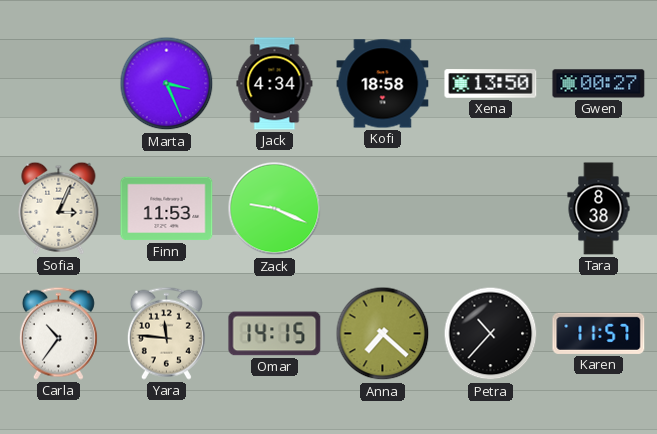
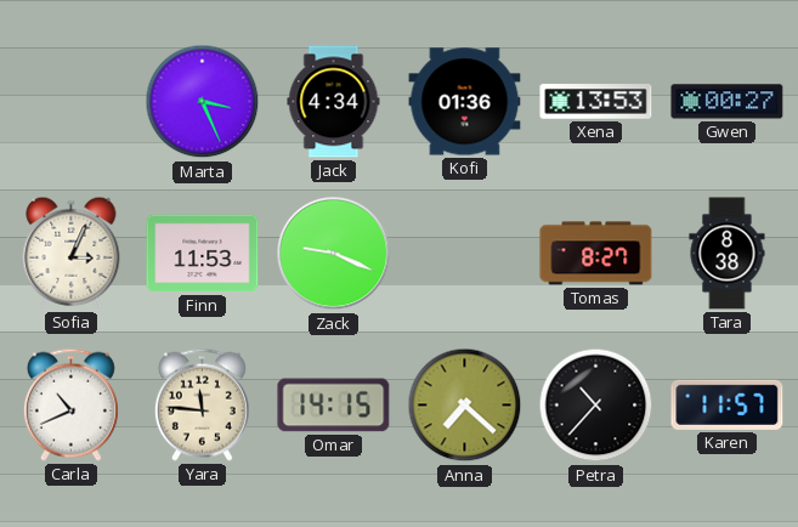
Kofi: 18:58 -> 01:36
Xena: 13:50 -> 13:53
Tomas: none -> 8:27
Carla: 10:36 -> 10:41
